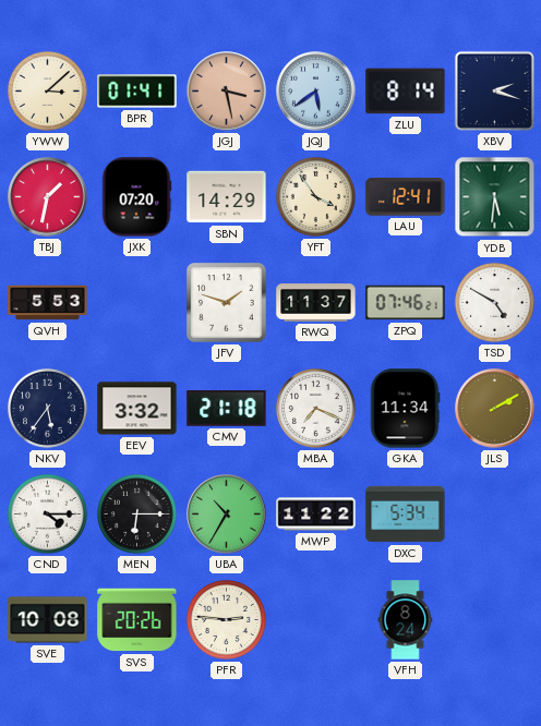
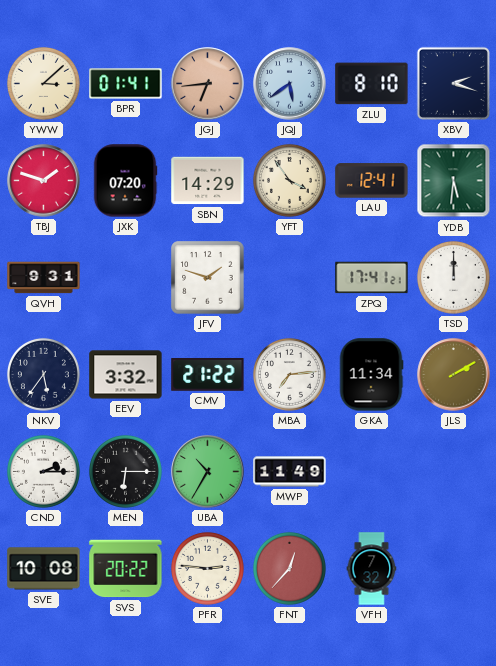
JGJ: 3:28 -> 6:44
ZLU: 8:14 -> 8:10
TBJ: 1:32 -> 1:48
QVH: 5:53 -> 9:31
RWQ: 11:37 -> none
ZPQ: 07:46 -> 17:41
TSD: 4:50 -> 12:00
CMV: 21:18 -> 21:22
MBA: 7:19 -> 7:14
CND: 4:15 -> 2:15
MWP: 11:22 -> 11:49
DXC: 5:34 -> none
SVS: 20:26 -> 20:22
FNT: none -> 12:37
VFH: 8:24 -> 7:32
